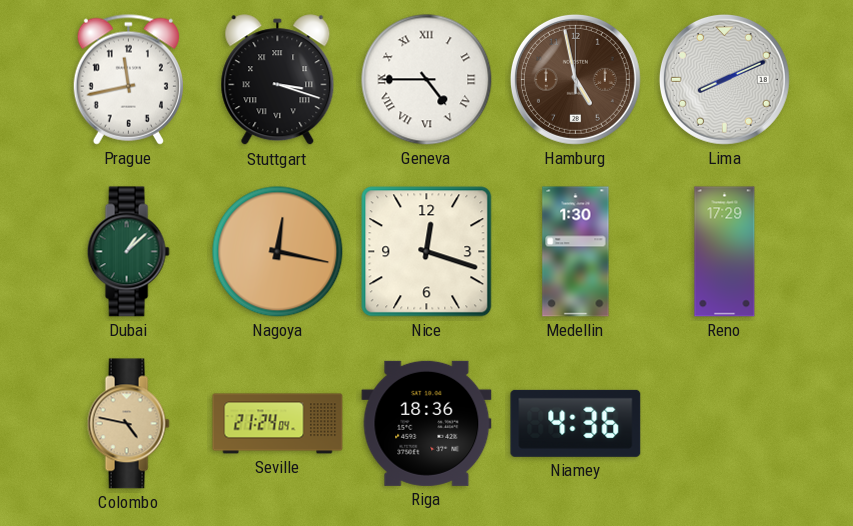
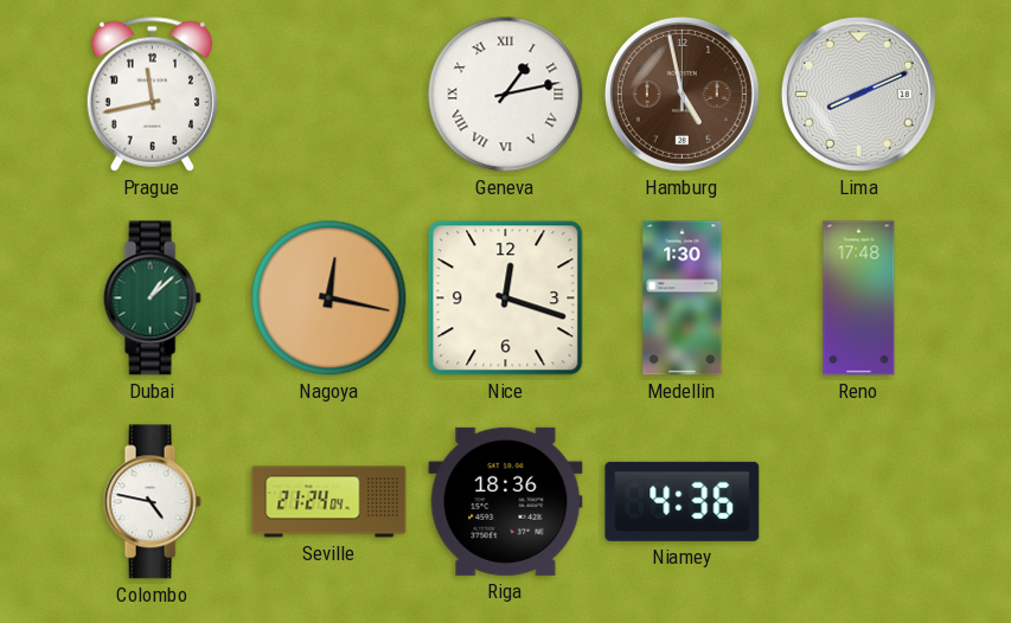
Stuttgart: 3:18 -> none
Geneva: 4:45 -> 1:13
Reno: 17:29 -> 17:48
Colombo dial: champagne -> white
